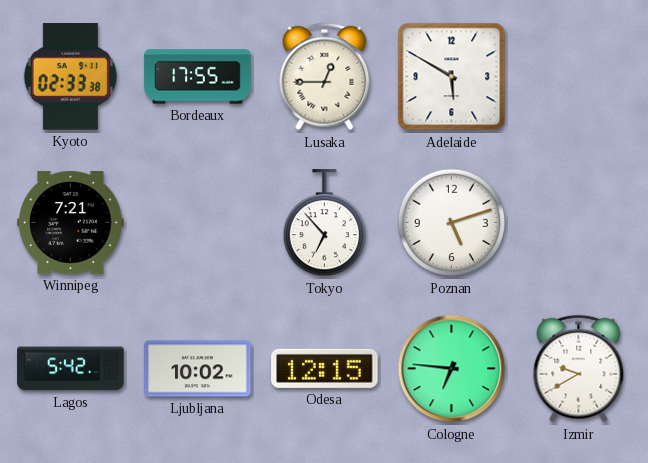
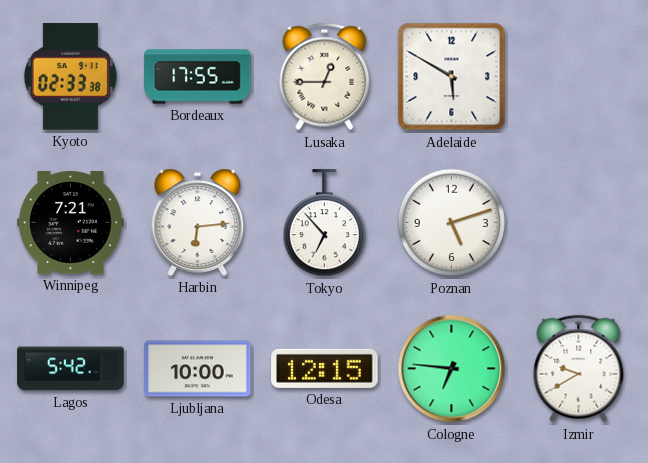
Harbin: none -> 6:14
Ljubljana: 10:02 -> 10:00
